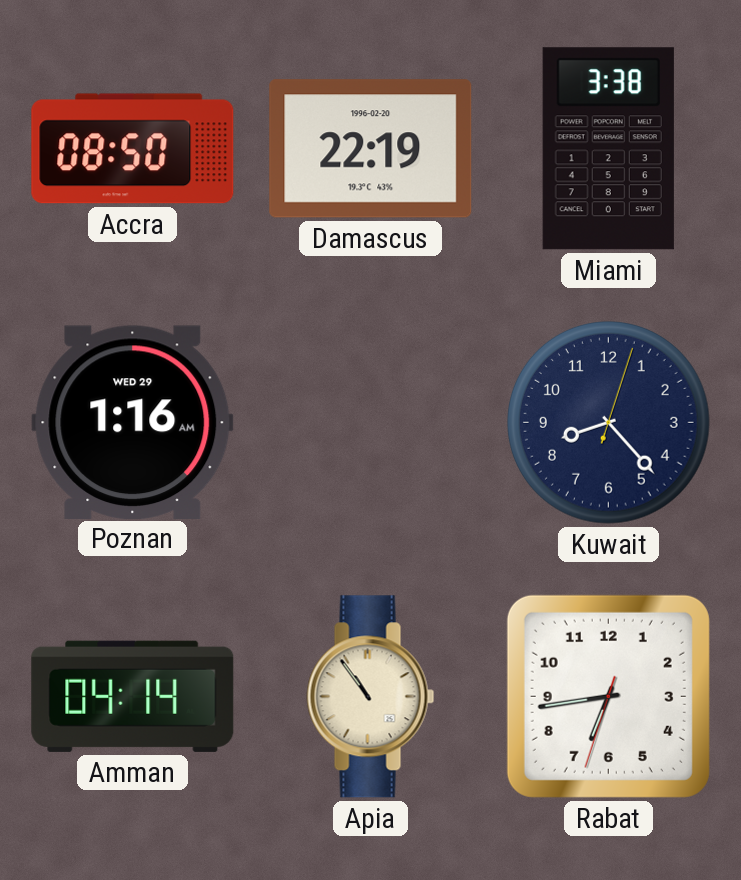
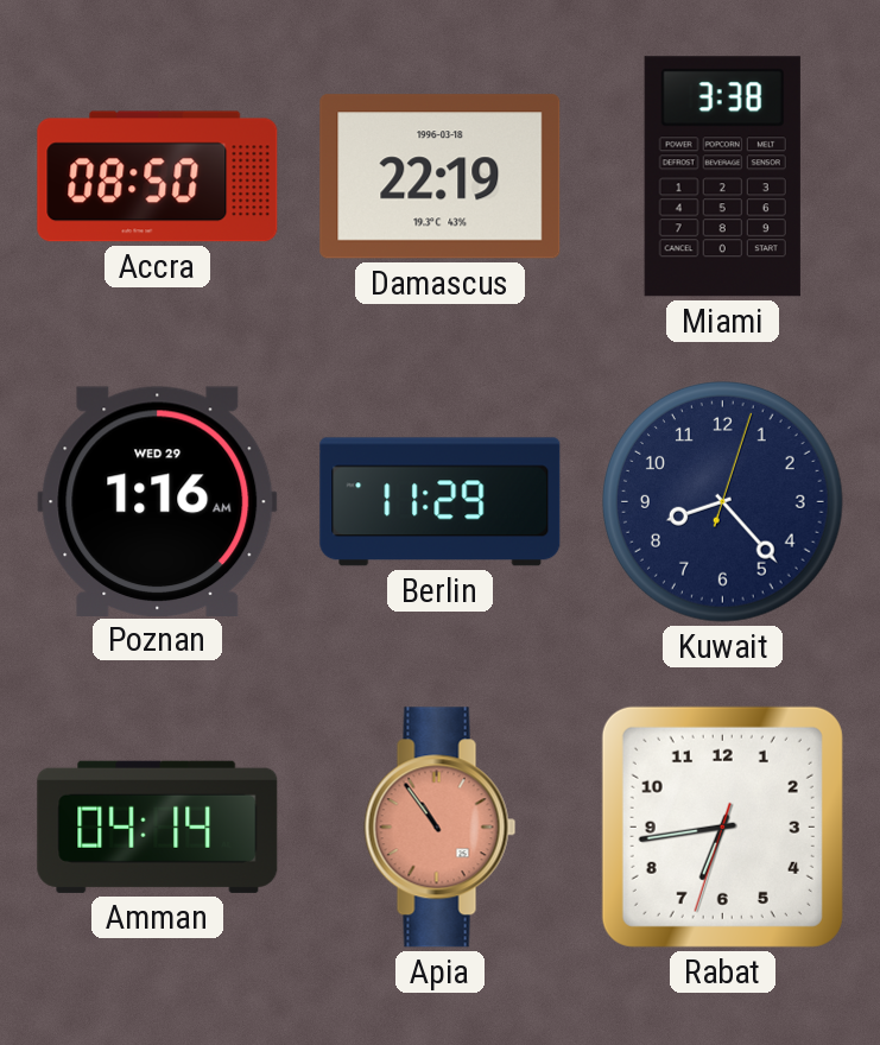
Damascus date: 1996-02-20 -> 1996-03-18
Berlin: none -> 11:29
Apia dial: cream -> salmon
